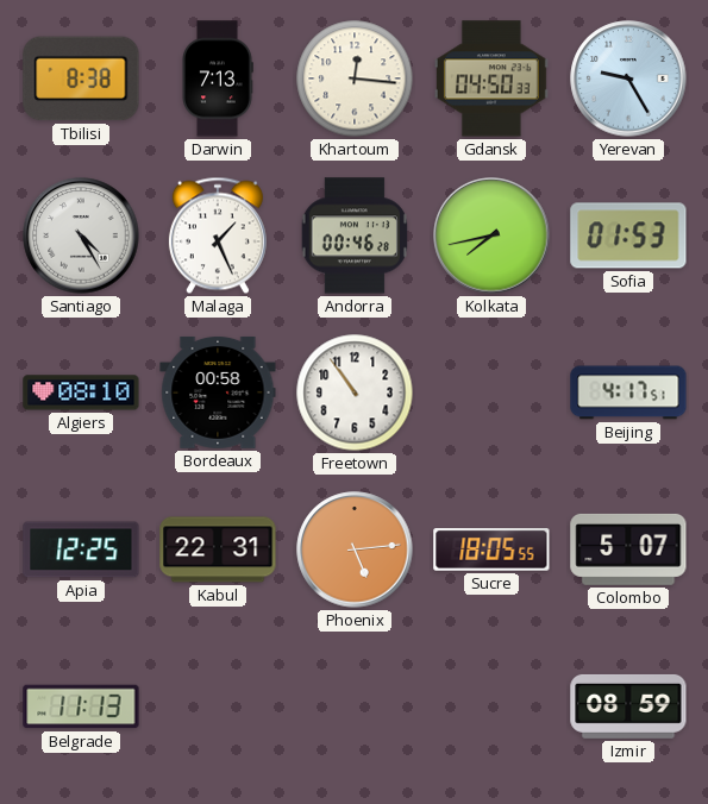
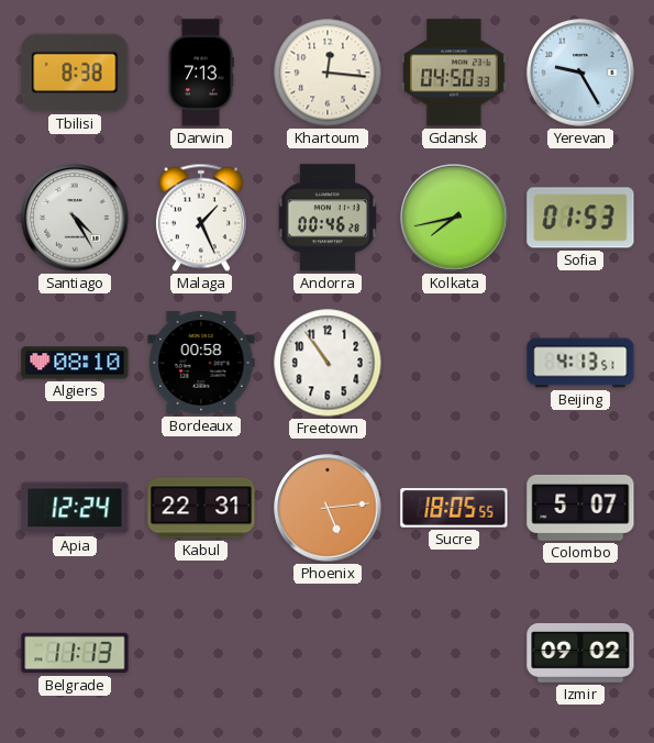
Beijing: 4:17 -> 4:13
Apia: 12:25 -> 12:24
Izmir: 08:59 -> 09:02
